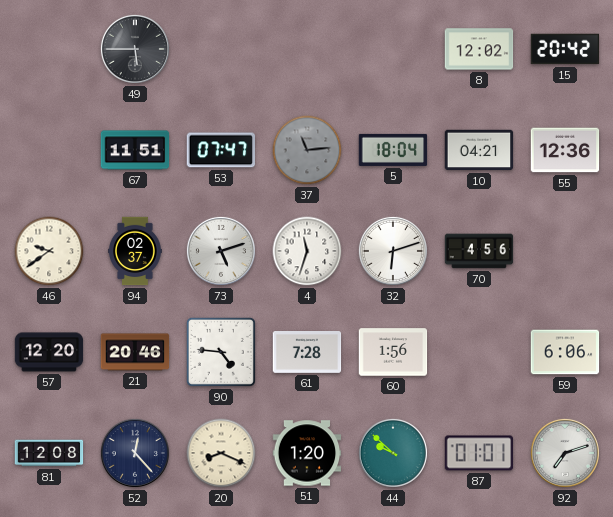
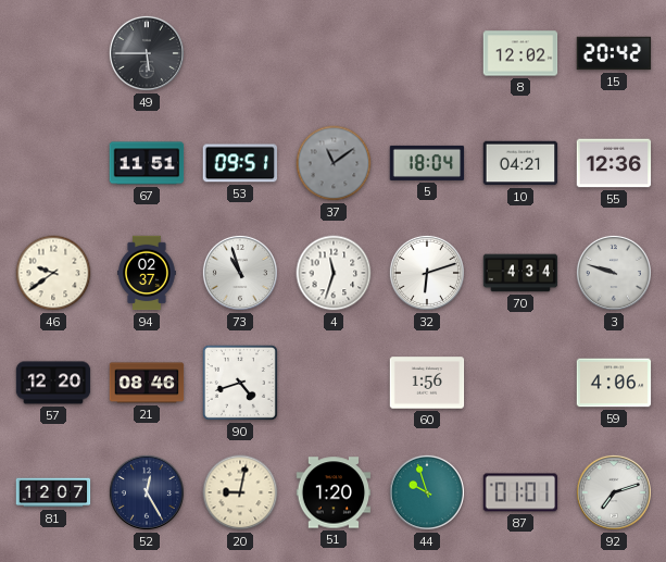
53: 07:47 -> 09:51
37: 11:14 -> 11:09
73: 5:12 -> 10:57
70: 4:56 -> 4:34
3: none -> 9:48
21: 20:46 -> 08:46
90: 4:46 -> 4:42
61: 7:28 -> none
59: 6:06 -> 4:06
81: 12:08 -> 12:07
52: 12:23 -> 12:25
20: 8:19 -> 9:02
44: 9:52 -> 9:57
